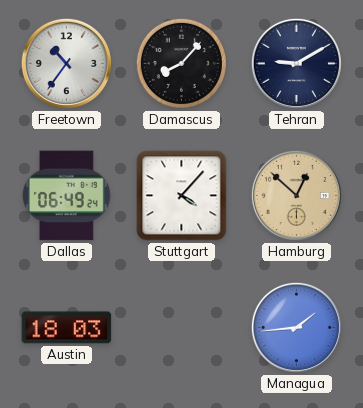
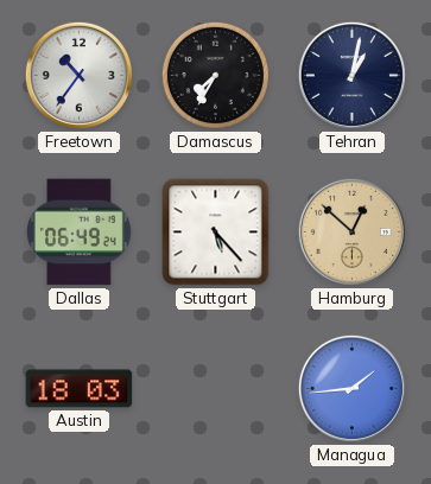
Damascus: 8:07 -> 7:35
Tehran: 9:10 -> 1:02
Stuttgart: 4:07 -> 5:23
